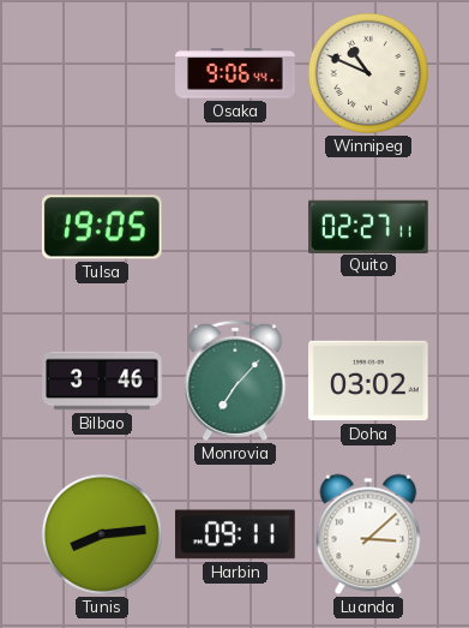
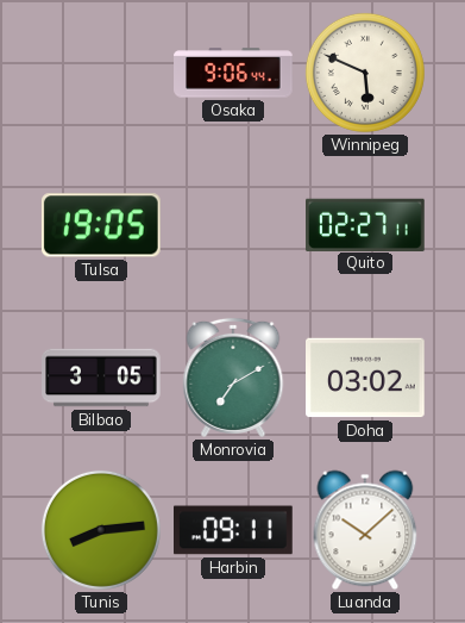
Winnipeg: 10:49 -> 5:49
Bilbao: 3:46 -> 3:05
Monrovia: 7:07 -> 7:10
Luanda: 3:08 -> 10:08
